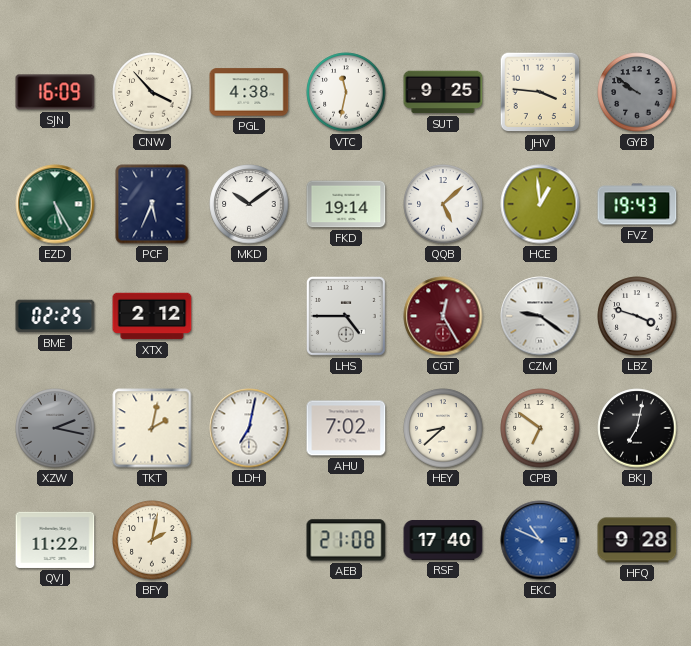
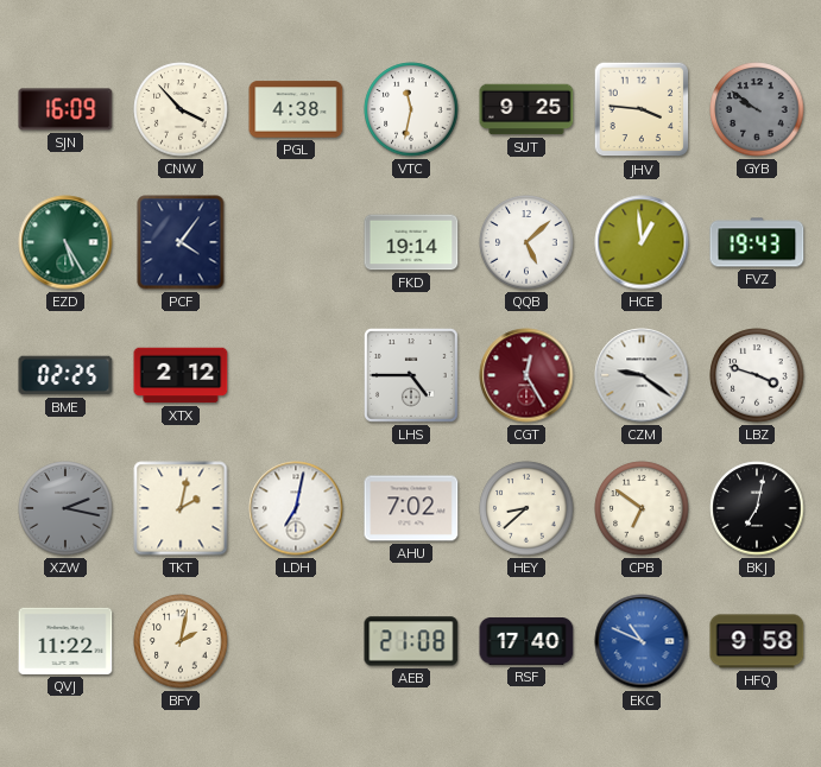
PCF: 5:34 -> 4:06
MKD: 10:09 -> none
HFQ: 9:28 -> 9:58
